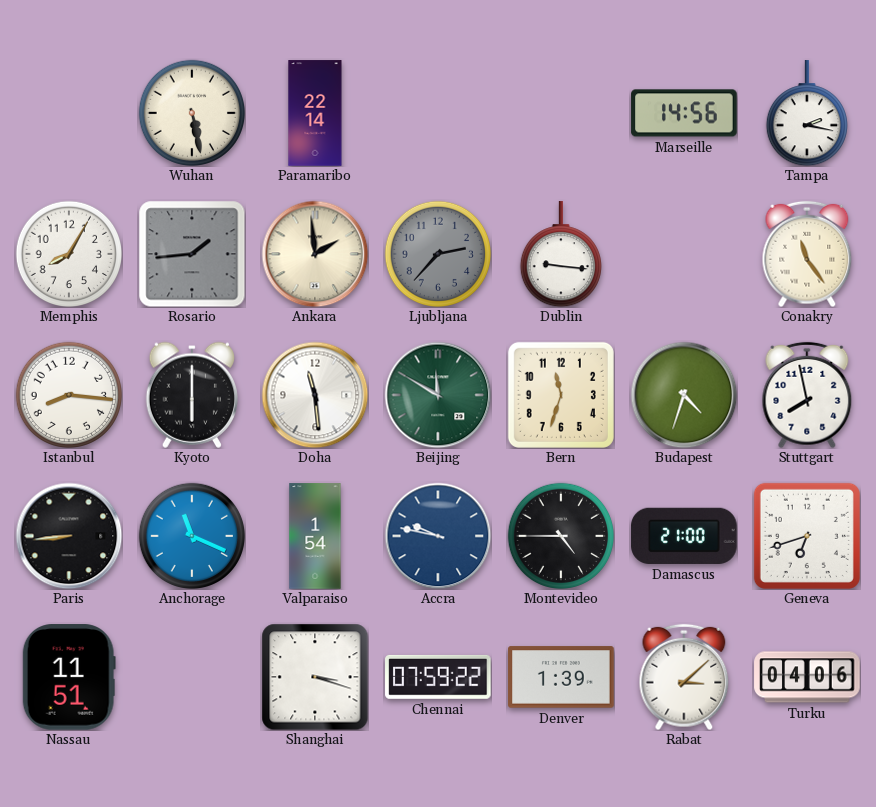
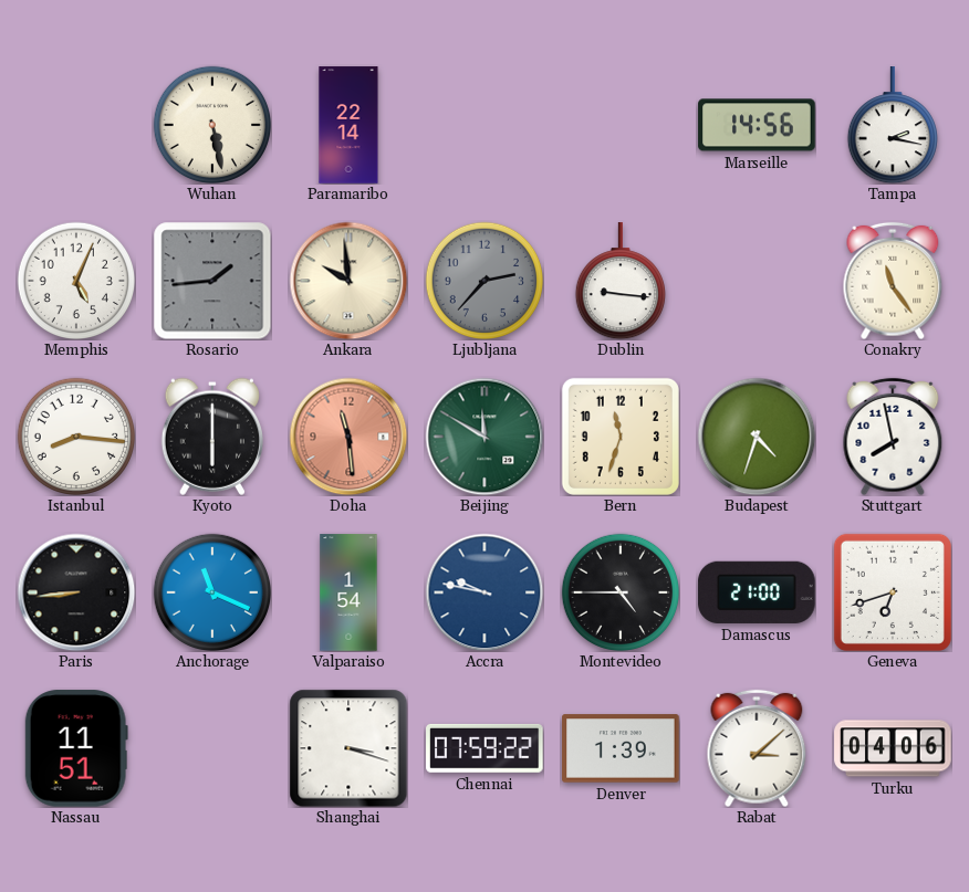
Memphis: 8:05 -> 5:04
Ankara: 1:59 -> 9:59
Doha dial: white -> salmon
